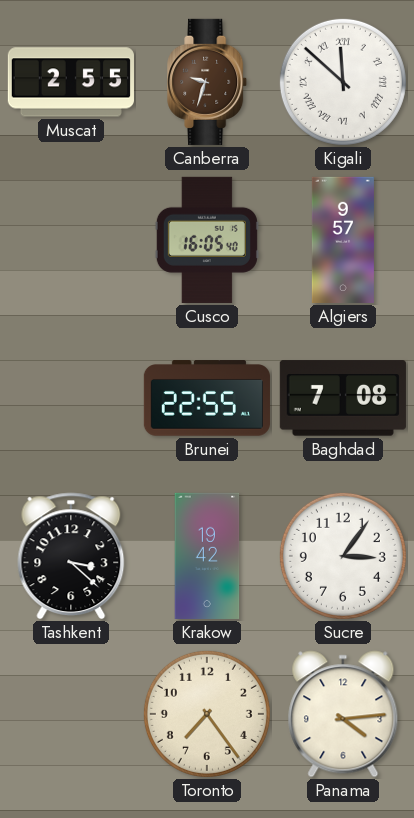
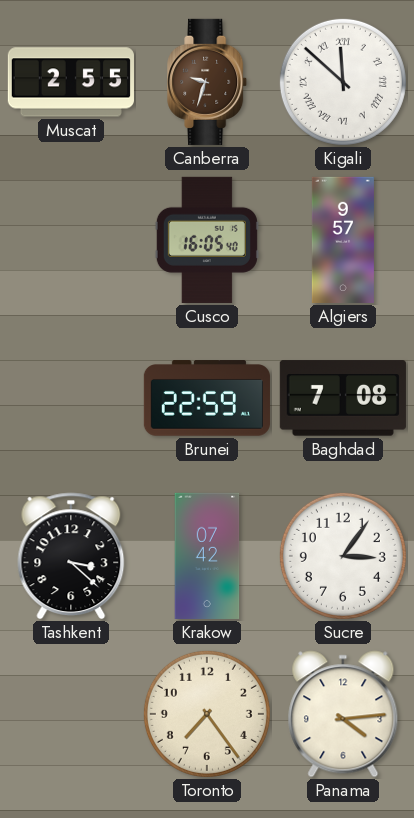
Brunei: 22:55 -> 22:59
Krakow: 19:42 -> 07:42
